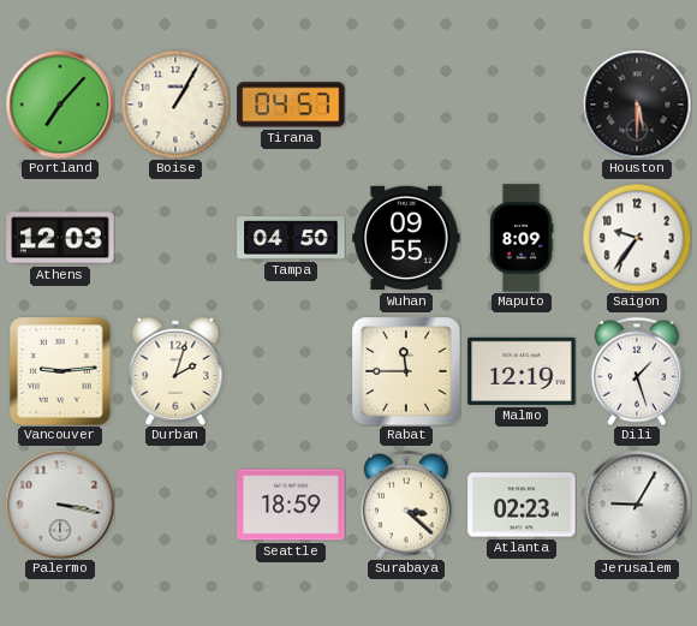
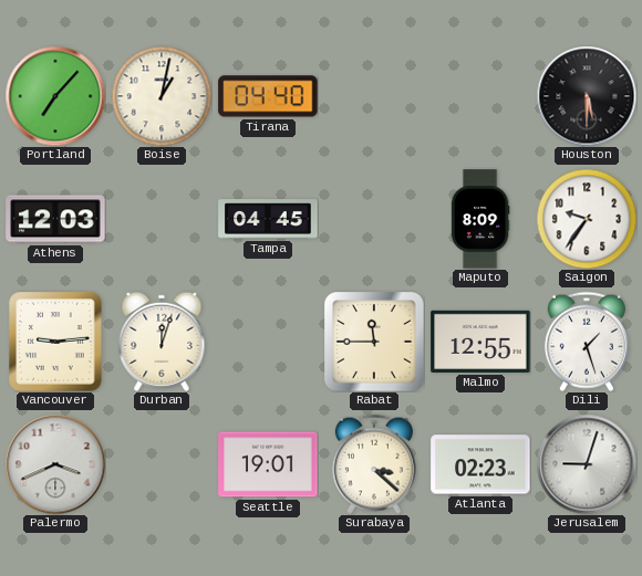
Boise: 1:05 -> 1:02
Tirana: 04:57 -> 04:40
Tampa: 04:50 -> 04:45
Wuhan: 09:55 -> none
Durban: 2:03 -> 12:03
Malmo: 12:19 -> 12:55
Palermo: 3:17 -> 3:41
Seattle: 18:59 -> 19:01
Jerusalem: 9:05 -> 9:03
